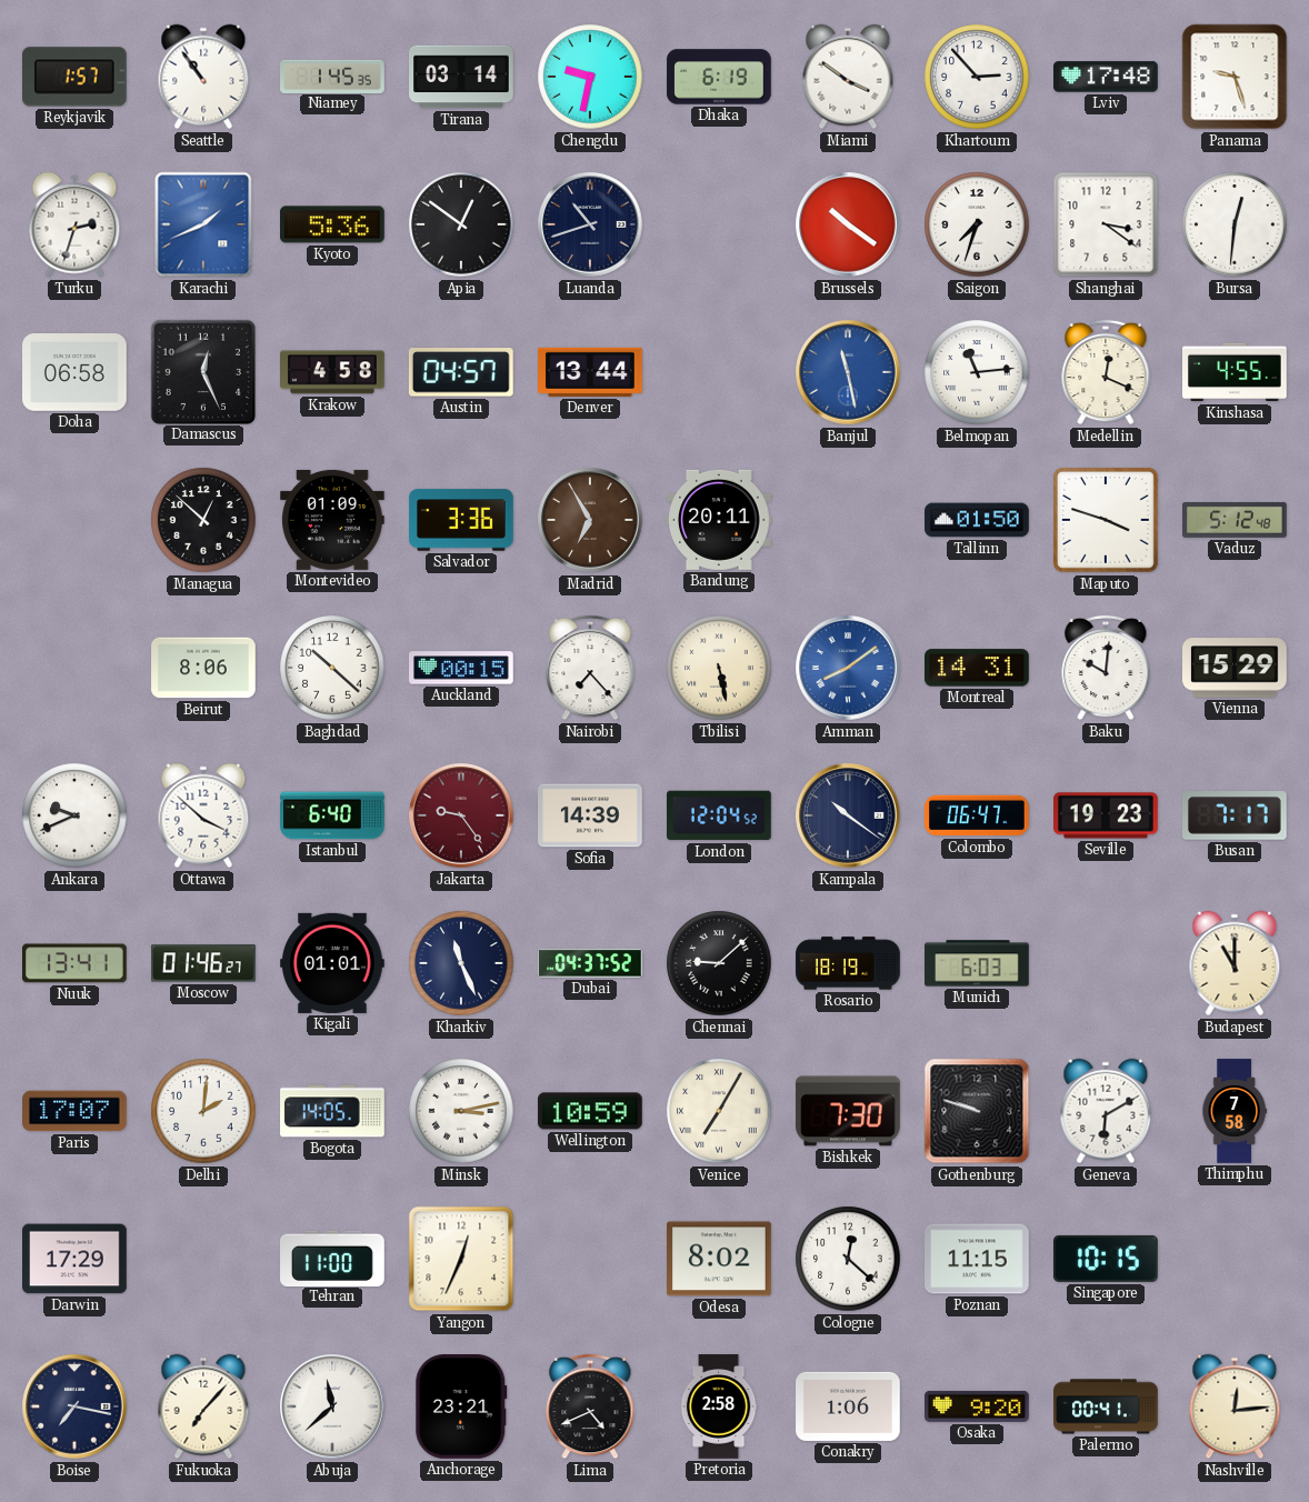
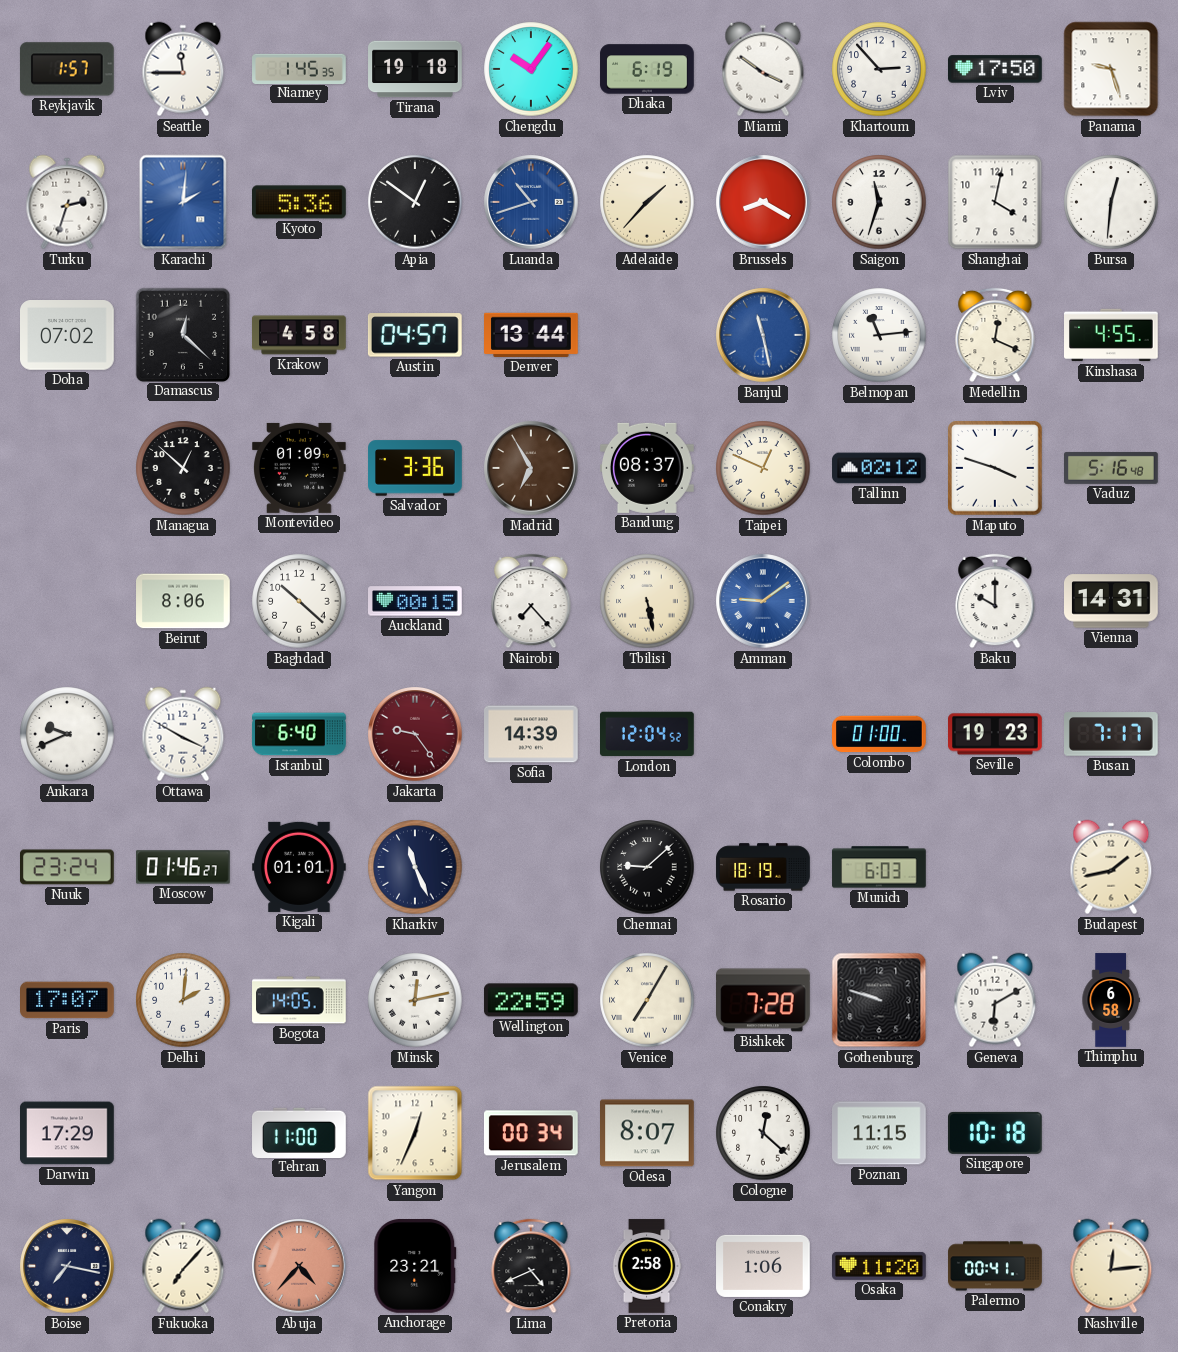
Seattle: 10:54 -> 11:45
Tirana: 03:14 -> 19:18
Chengdu: 9:32 -> 10:06
Lviv: 17:48 -> 17:50
Karachi: 1:41 -> 2:01
Luanda dial: navy -> blue
Adelaide: none -> 1:37
Brussels: 10:21 -> 8:20
Saigon: 7:33 -> 11:33
Shanghai: 3:21 -> 4:02
Doha: 06:58 -> 07:02
Damascus: 12:26 -> 12:22
Bandung: 20:11 -> 08:37
Taipei: none -> 12:49
Tallinn: 01:50 -> 02:12
Vaduz: 5:12 -> 5:16
Amman: 8:09 -> 9:09
Montreal: 14:31 -> none
Baku: 10:01 -> 10:00
Vienna: 15:29 -> 14:31
Ottawa: 3:52 -> 3:50
Kampala: 10:21 -> none
Colombo: 06:47 -> 01:00
Nuuk: 13:41 -> 23:24
Dubai: 04:37 -> none
Budapest: 11:00 -> 1:43
Minsk: 3:13 -> 12:13
Wellington: 10:59 -> 22:59
Bishkek: 7:30 -> 7:28
Thimphu: 7:58 -> 6:58
Jerusalem: none -> 00:34
Odesa: 8:02 -> 8:07
Singapore: 10:15 -> 10:18
Abuja: 11:38 -> 4:37
Abuja dial: white -> salmon
Osaka: 9:20 -> 11:20
